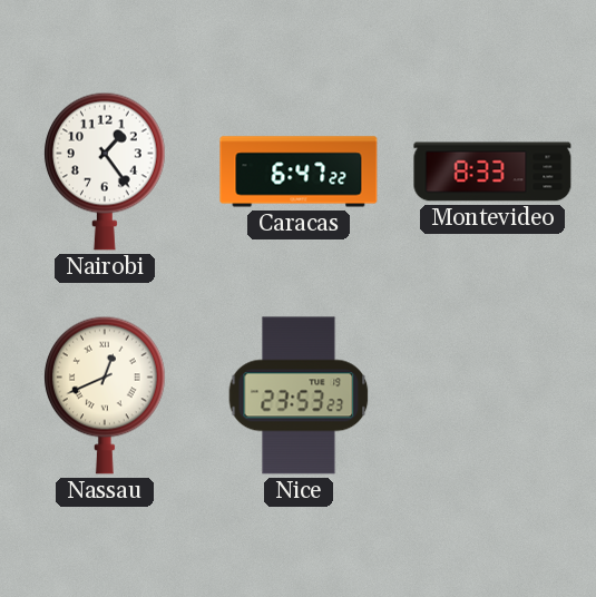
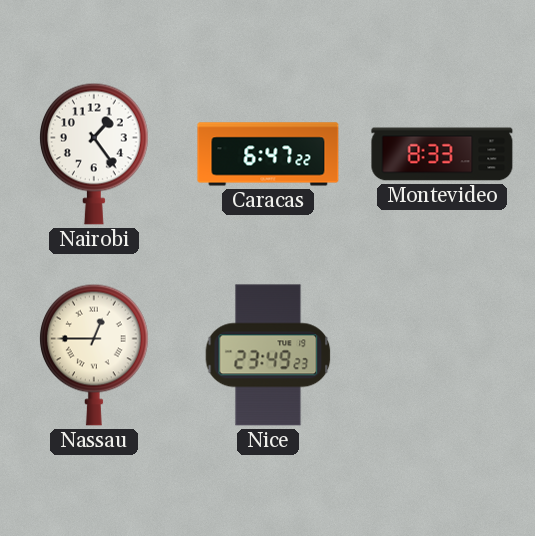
Nassau: 12:41 -> 12:45
Nice: 23:53 -> 23:49
